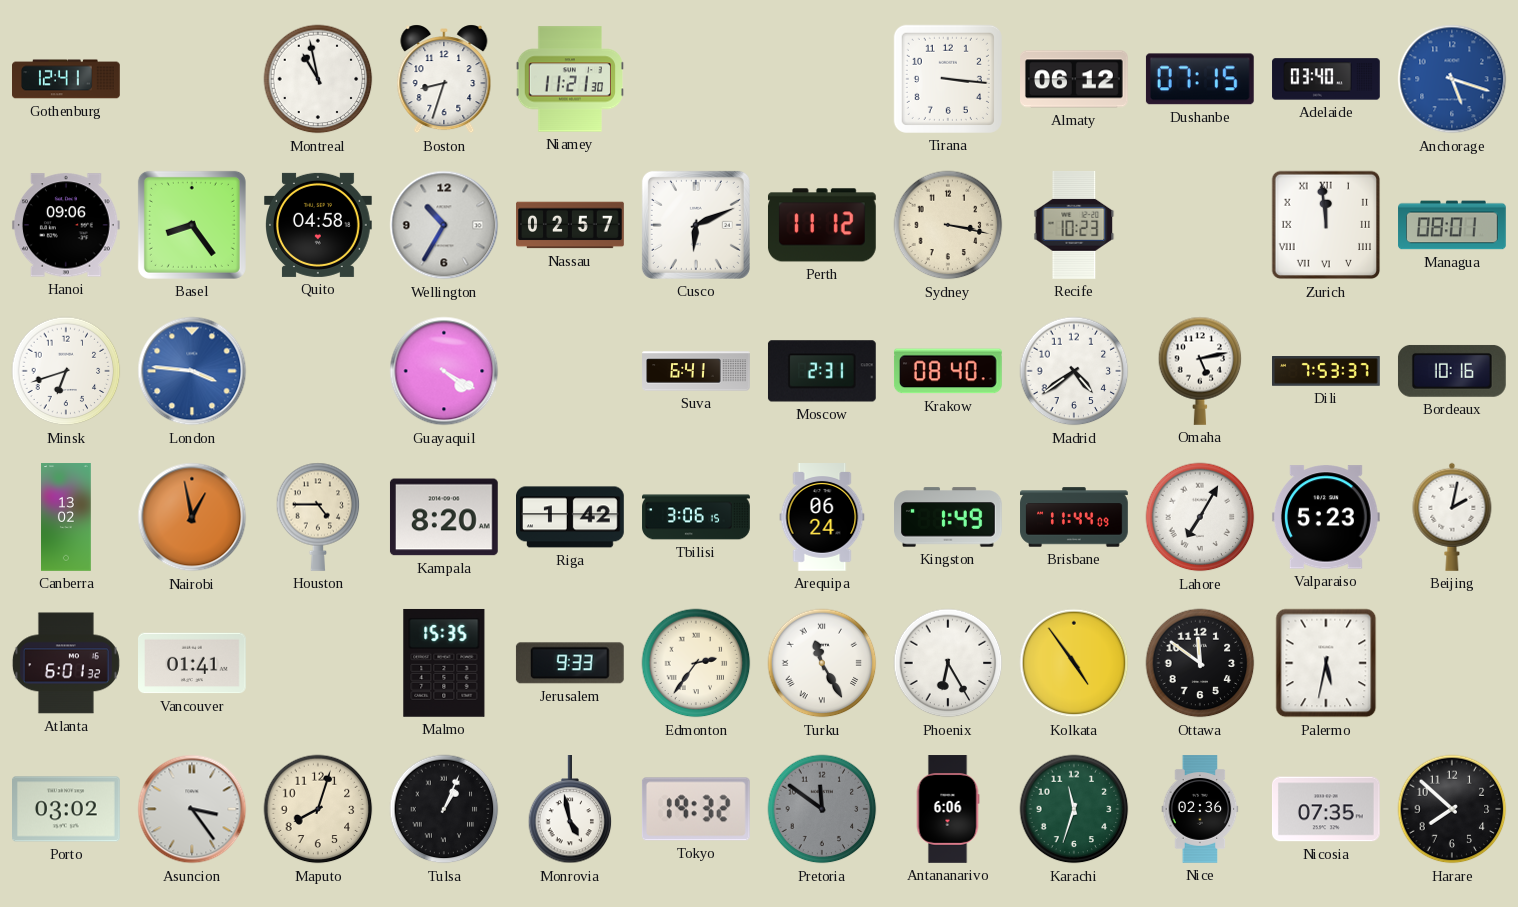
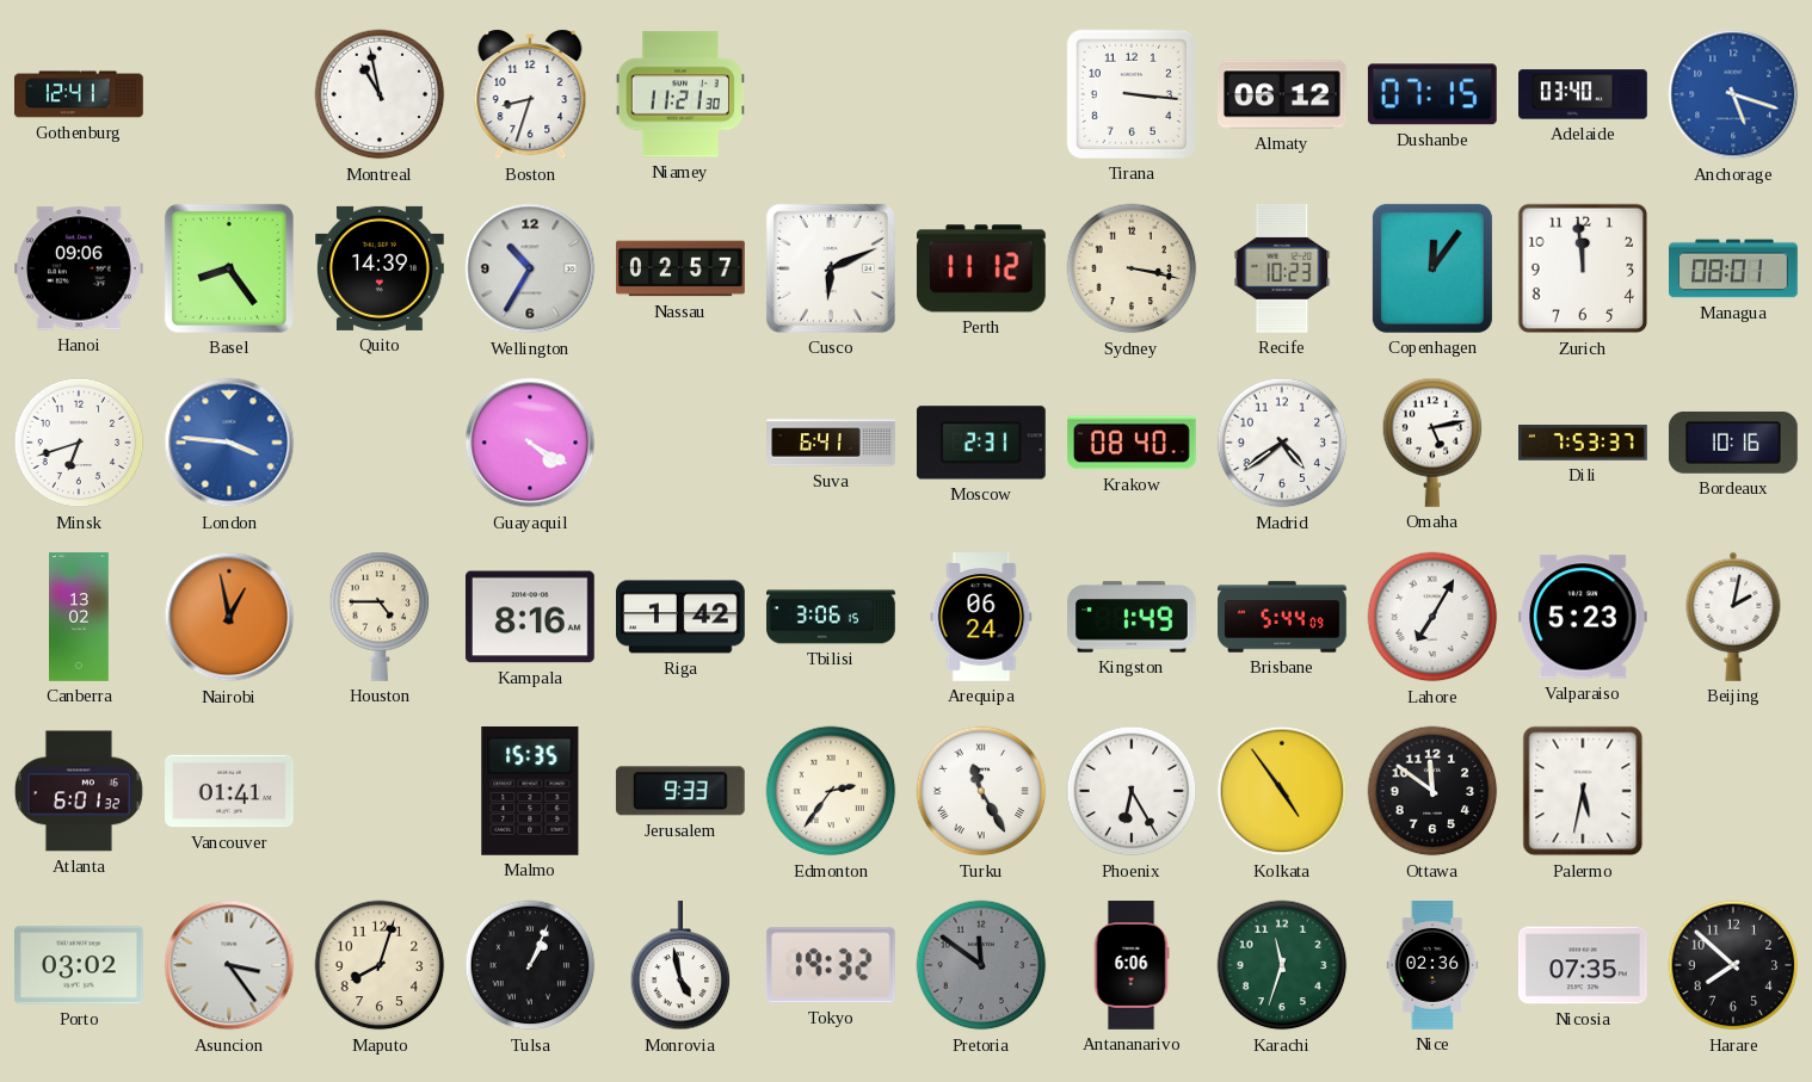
Quito: 04:58 -> 14:39
Copenhagen: none -> 12:06
Zurich numerals: Roman -> Arabic
Kampala: 8:20 -> 8:16
Brisbane: 11:44 -> 5:44
